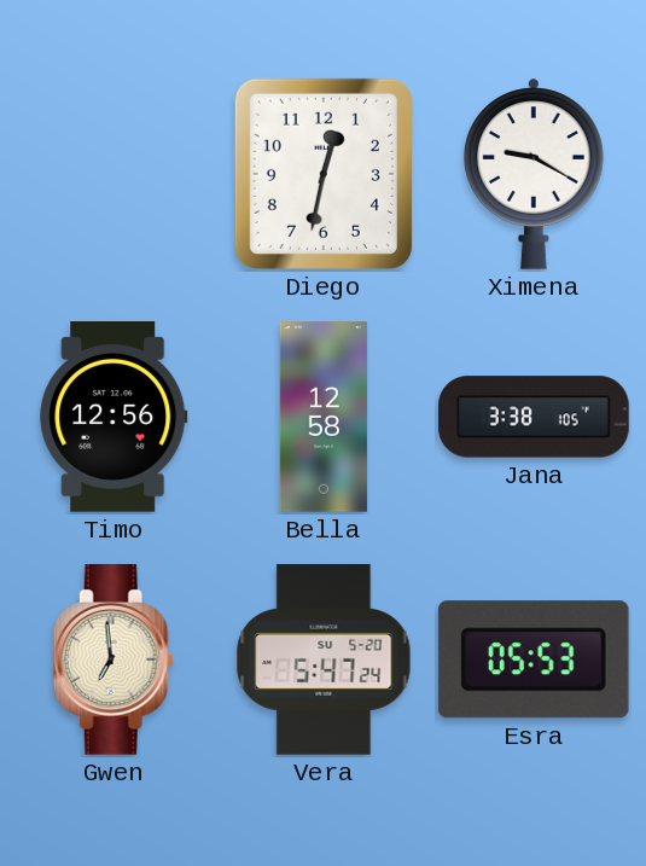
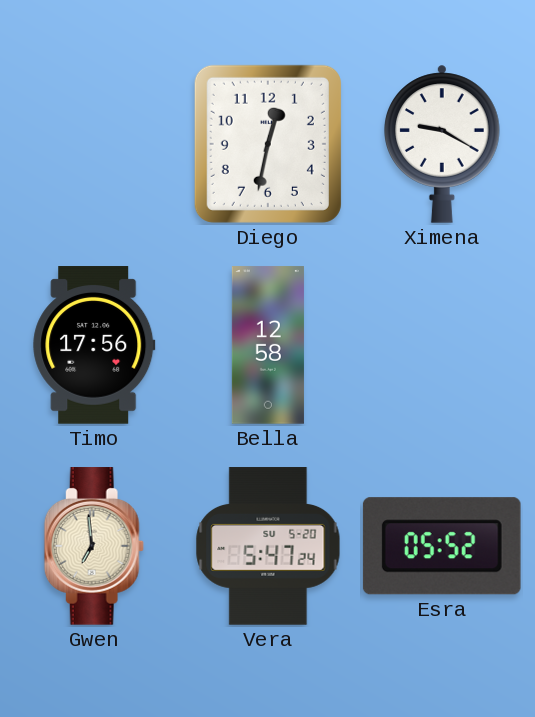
Timo: 12:56 -> 17:56
Jana: 3:38 -> none
Esra: 05:53 -> 05:52
